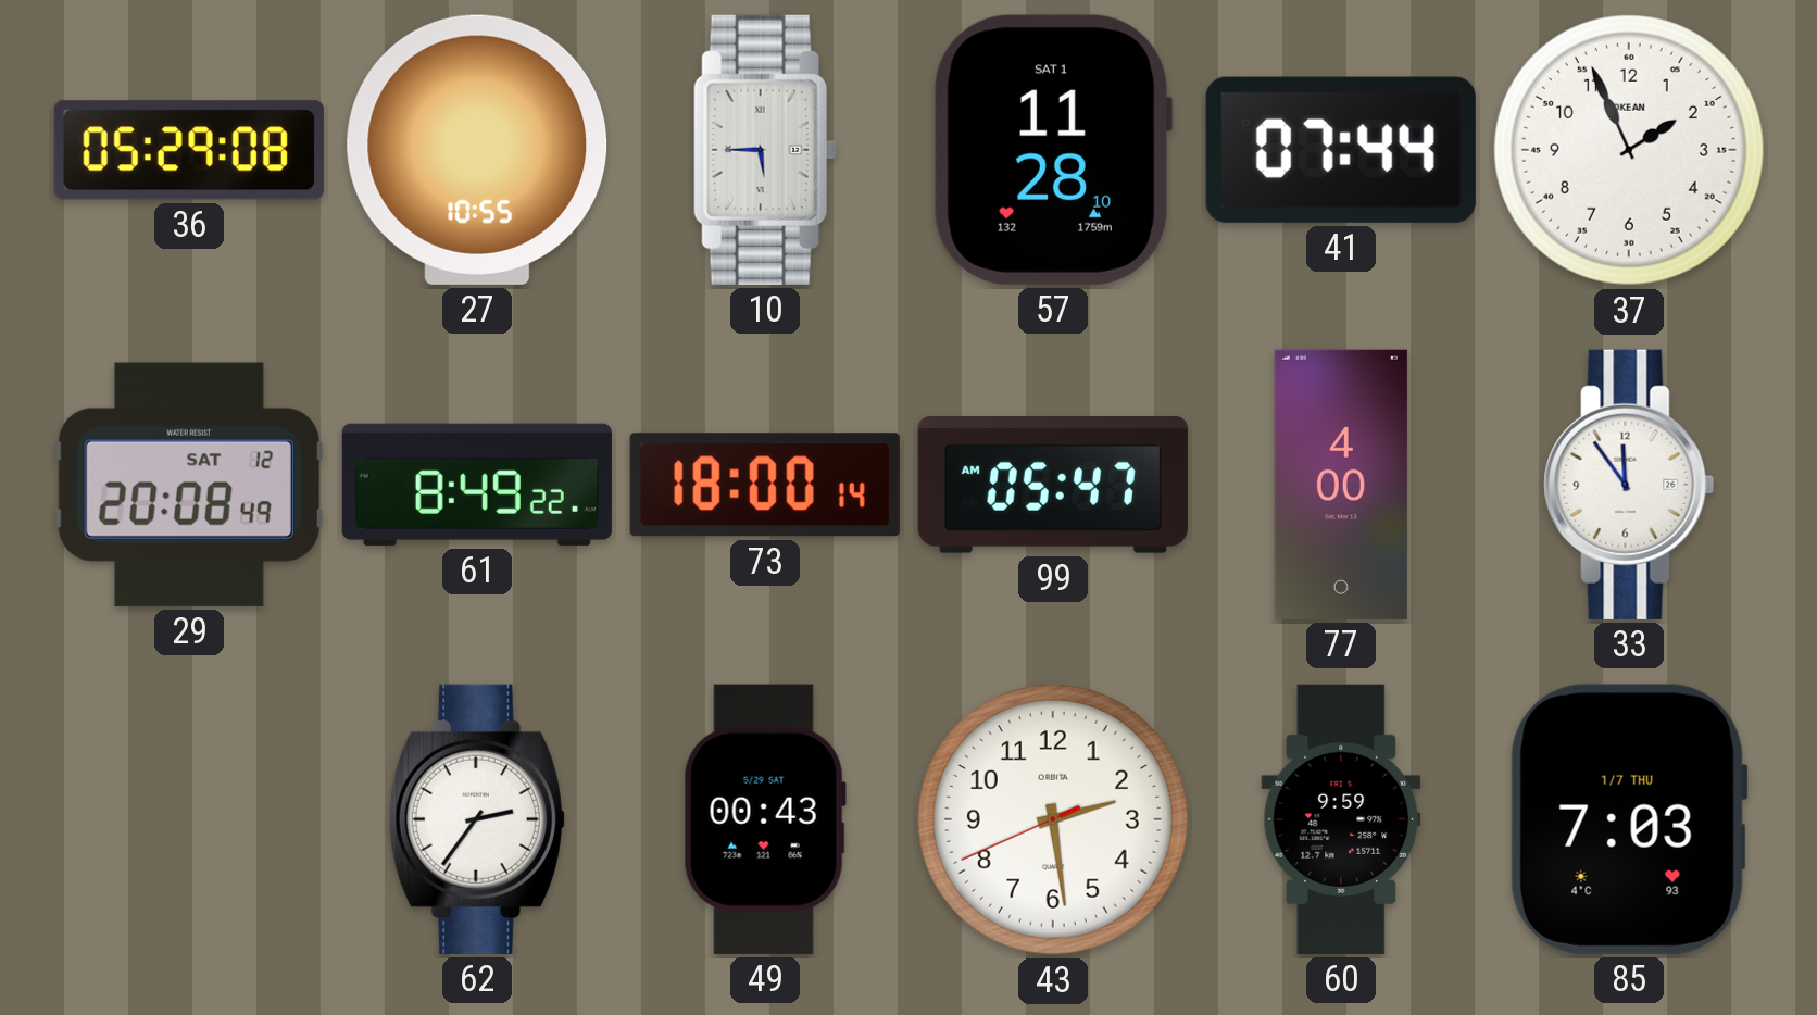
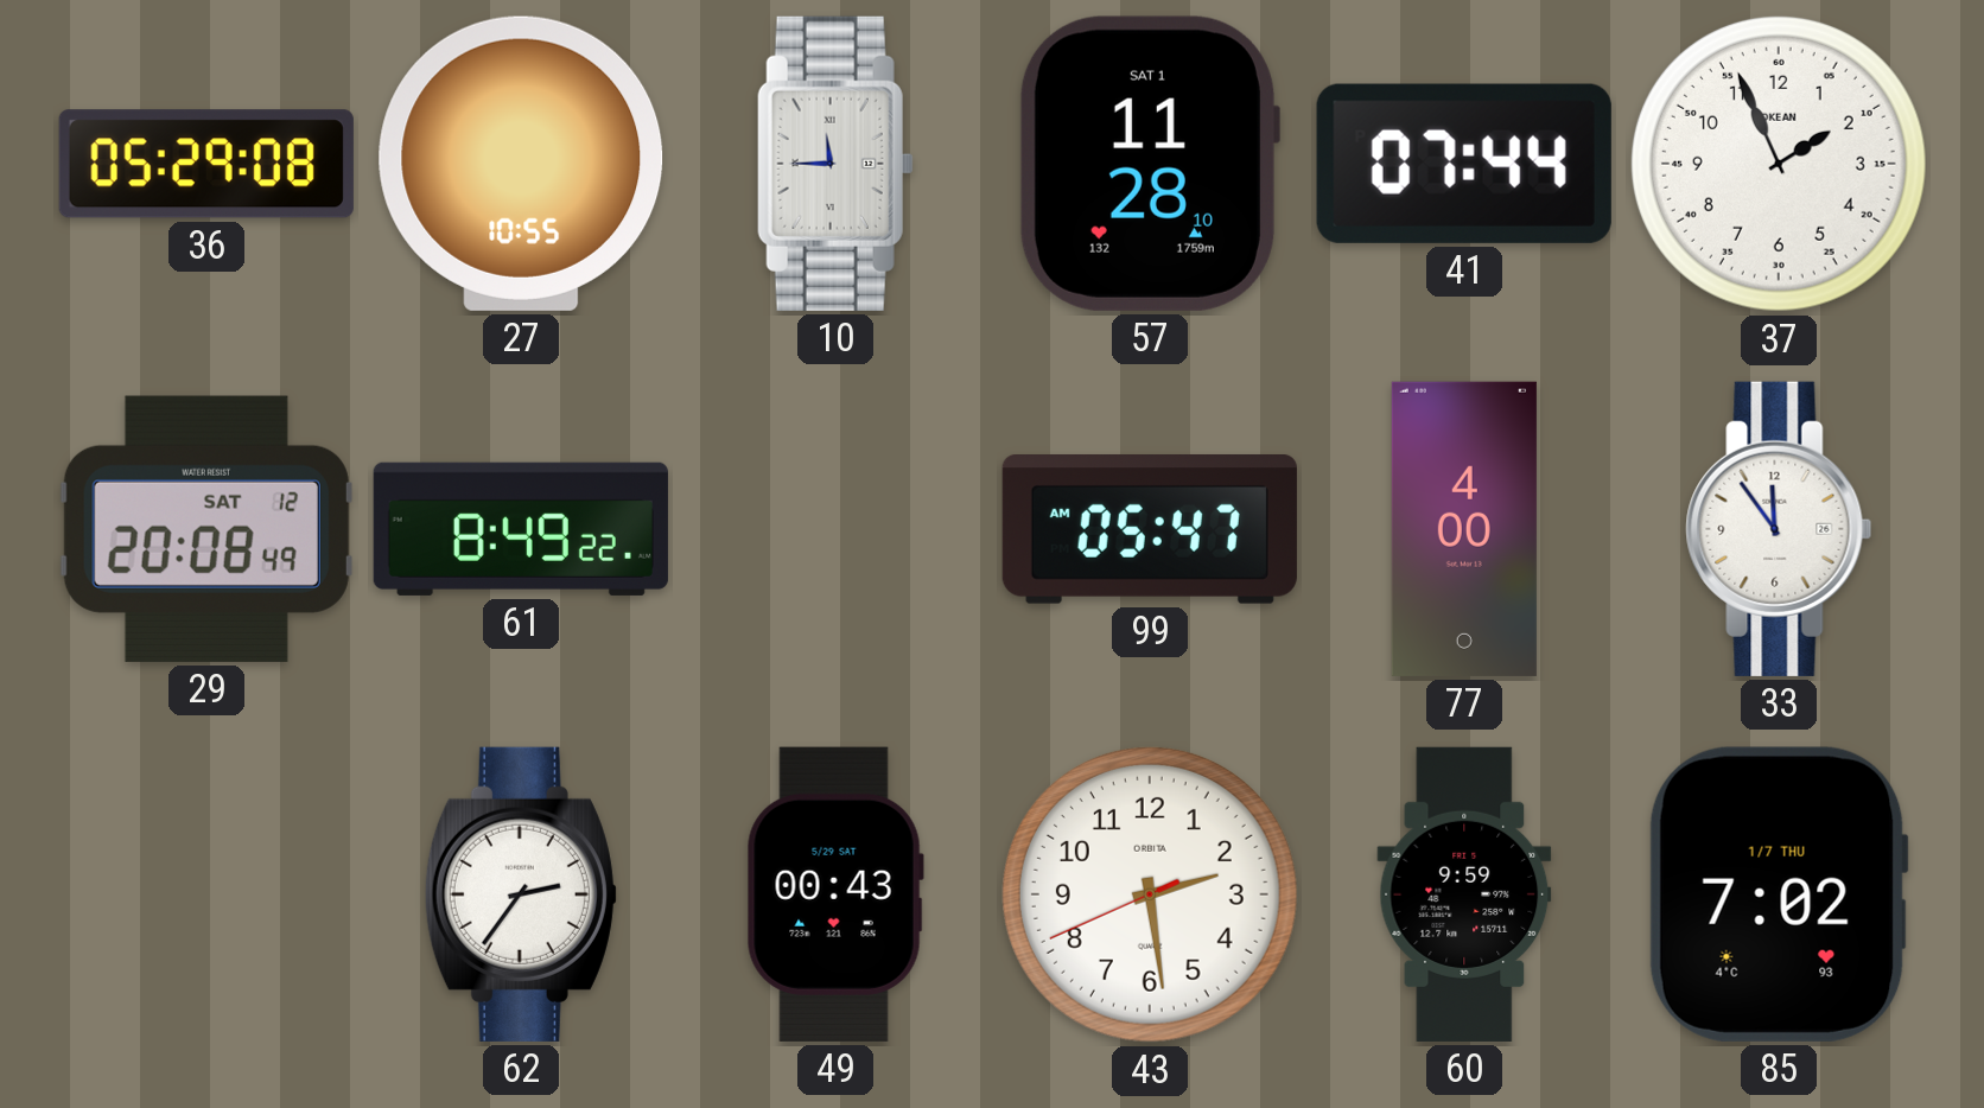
10: 5:45 -> 11:45
73: 18:00 -> none
85: 7:03 -> 7:02
